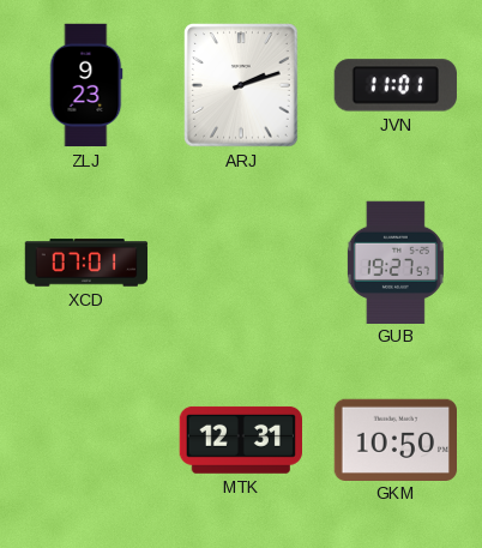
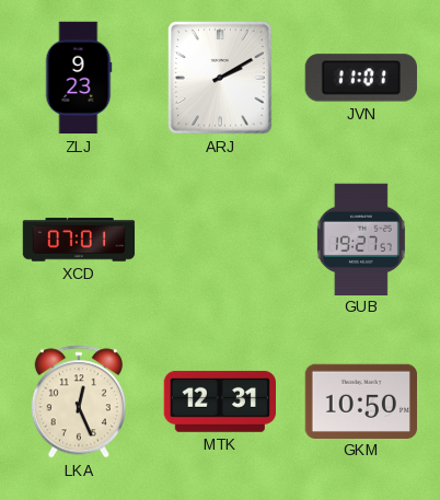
ARJ: 2:12 -> 2:10
LKA: none -> 12:26
